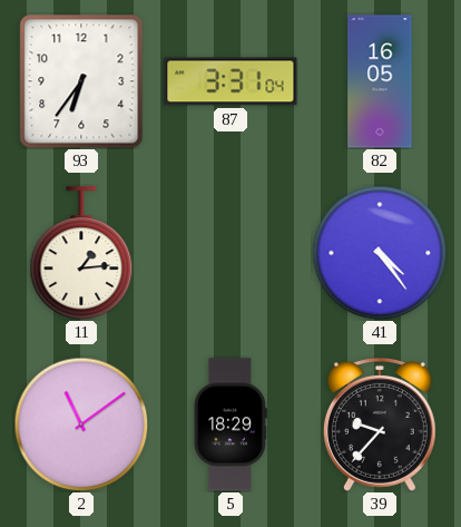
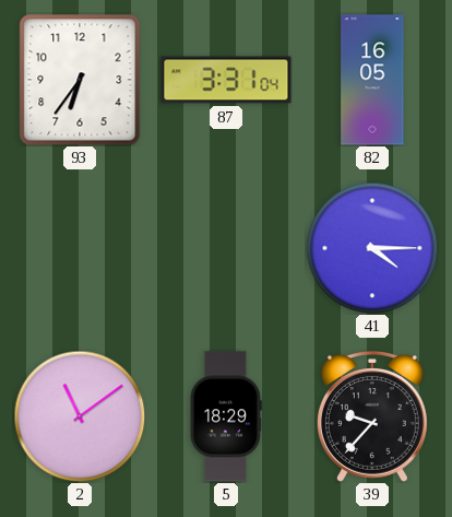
11: 1:14 -> none
41: 4:24 -> 4:15
